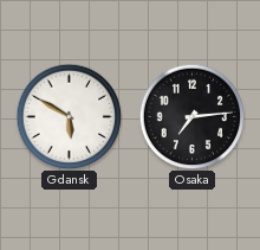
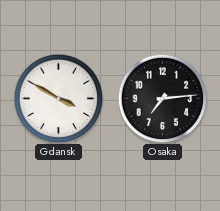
Gdansk: 5:50 -> 3:50
